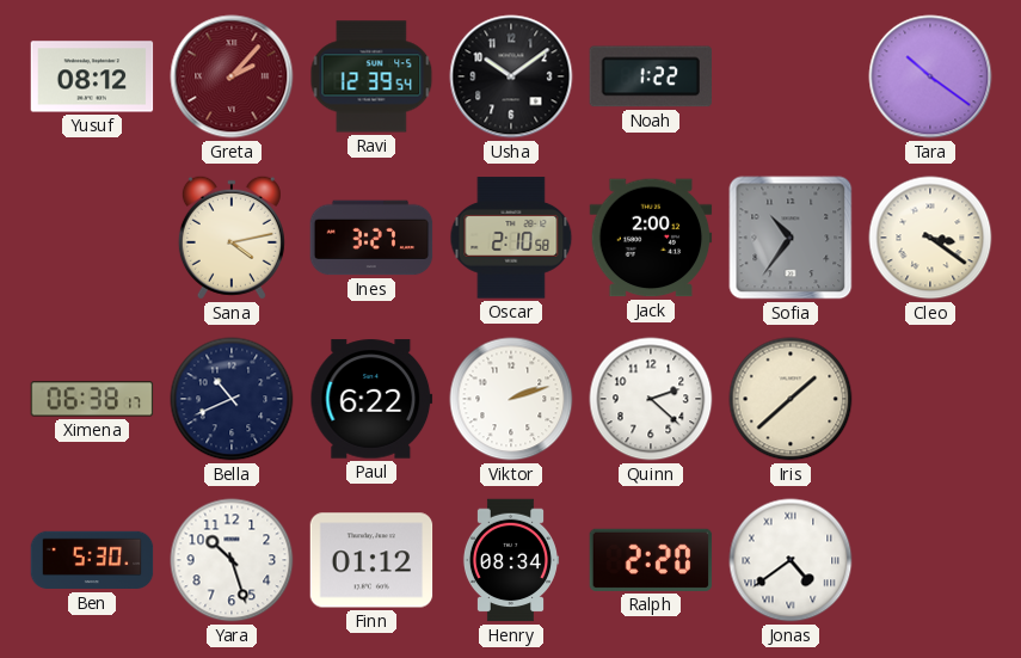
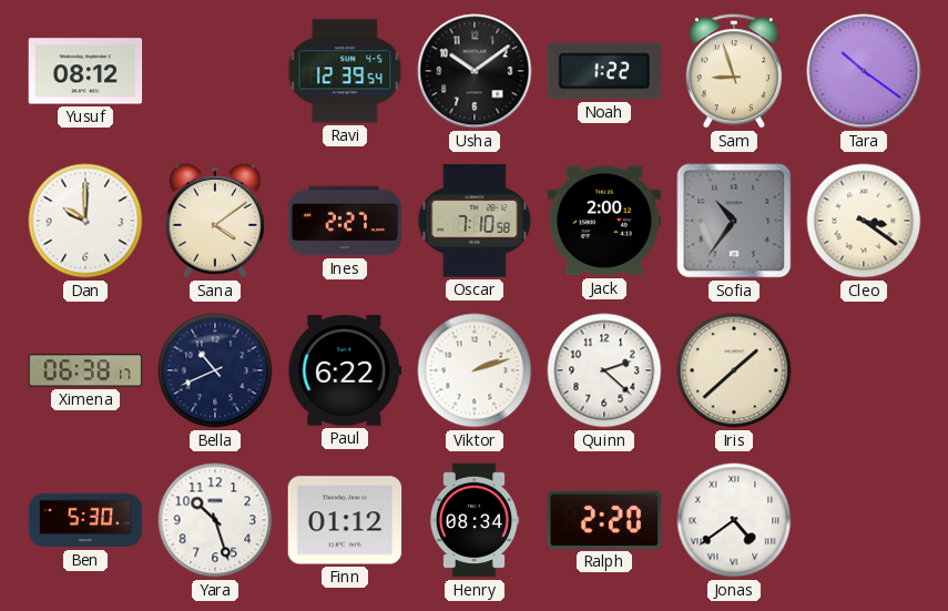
Greta: 2:07 -> none
Sam: none -> 8:57
Dan: none -> 10:00
Sana: 4:13 -> 4:09
Ines: 3:27 -> 2:27
Oscar: 2:10 -> 7:10
